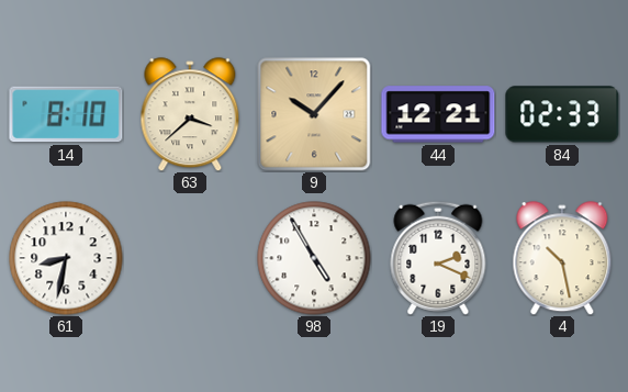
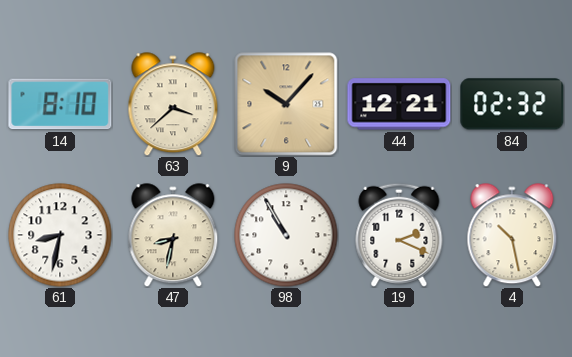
84: 02:33 -> 02:32
47: none -> 8:32
98: 4:55 -> 10:55
